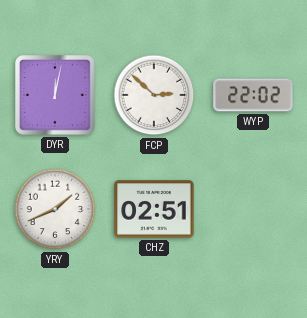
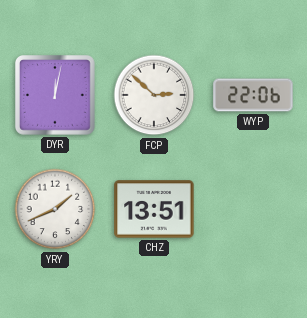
WYP: 22:02 -> 22:06
CHZ: 02:51 -> 13:51
